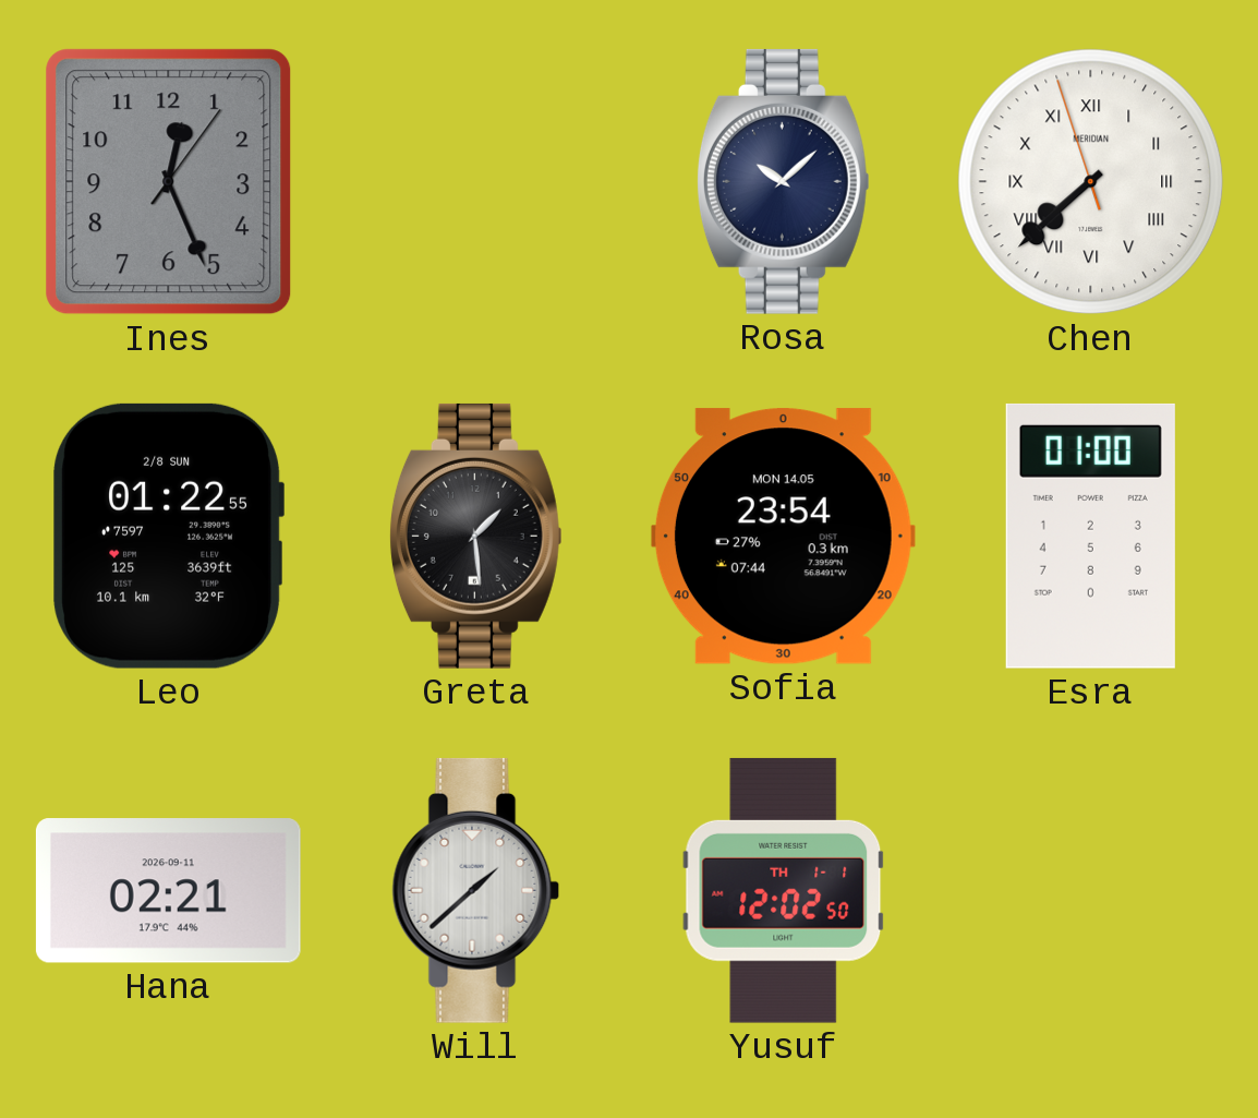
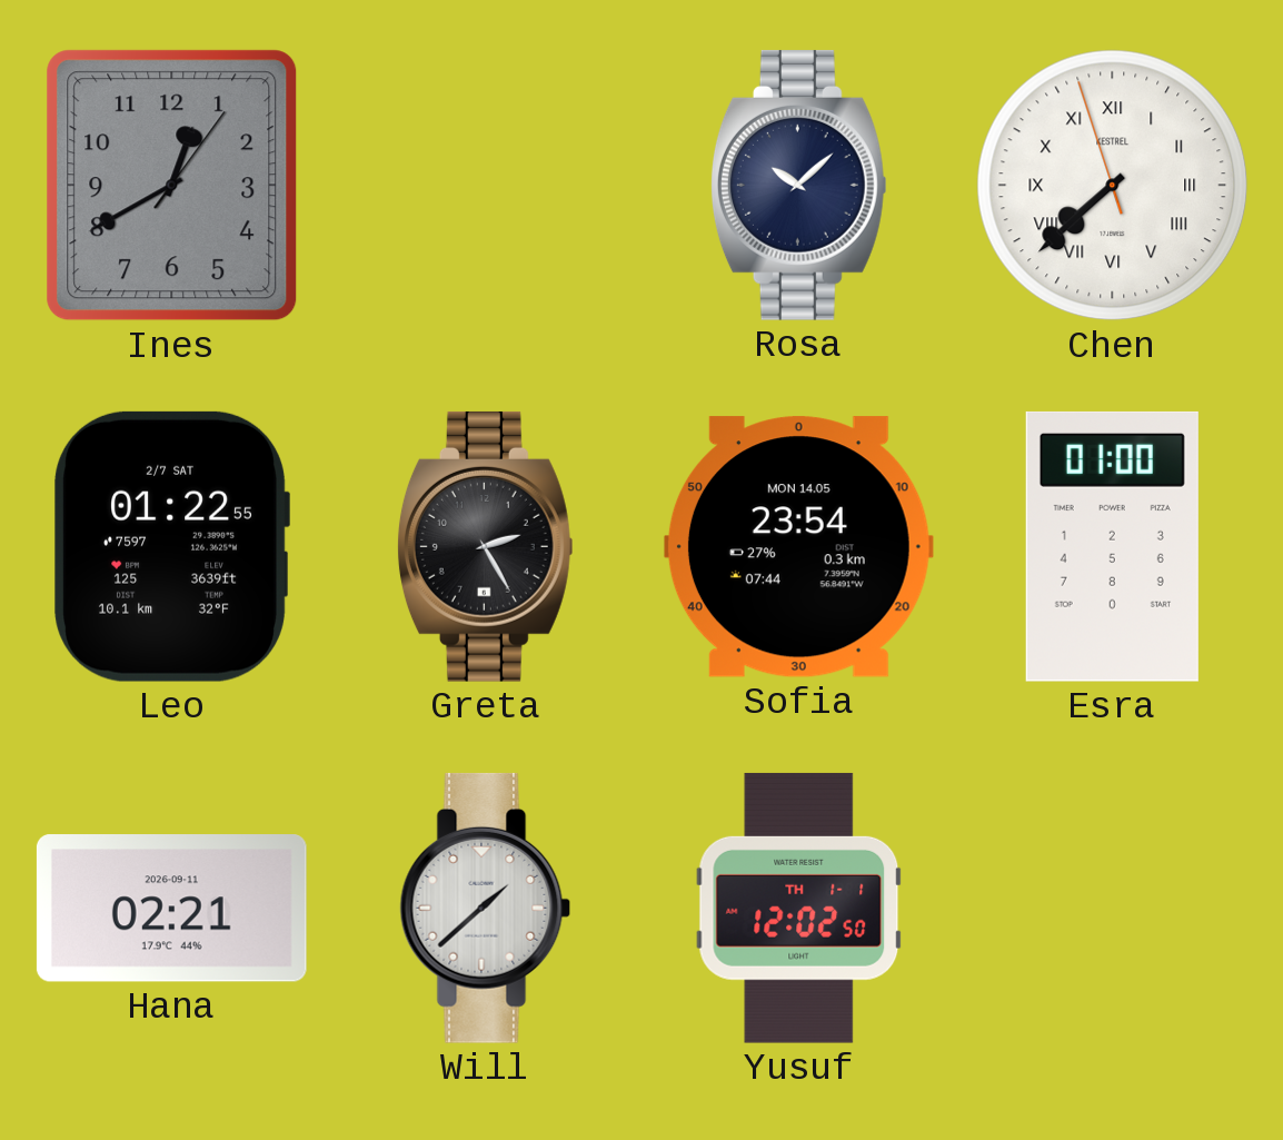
Ines: 12:26 -> 12:40
Chen brand: MERIDIAN -> KESTREL
Leo date: 2/8 SUN -> 2/7 SAT
Greta: 1:29 -> 2:25
